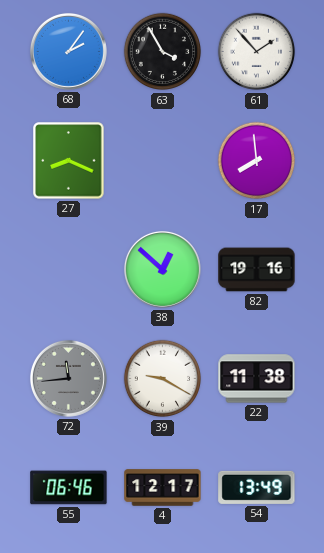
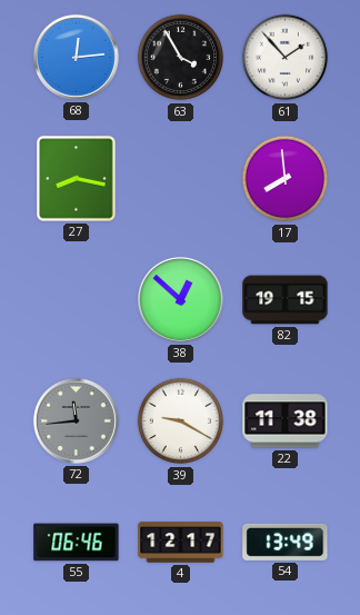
68: 2:06 -> 12:14
27: 8:19 -> 8:17
82: 19:16 -> 19:15
